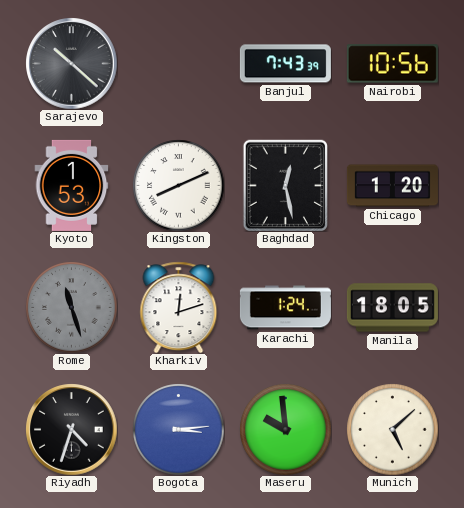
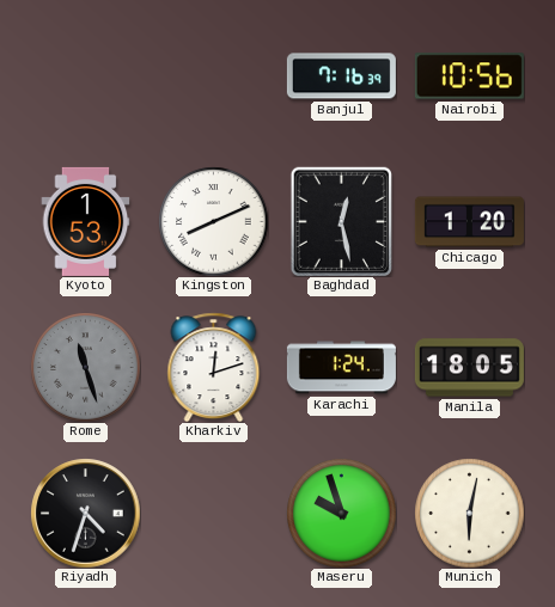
Sarajevo: 10:22 -> none
Banjul: 7:43 -> 7:16
Bogota: 3:14 -> none
Maseru: 9:59 -> 9:57
Munich: 5:08 -> 6:02
